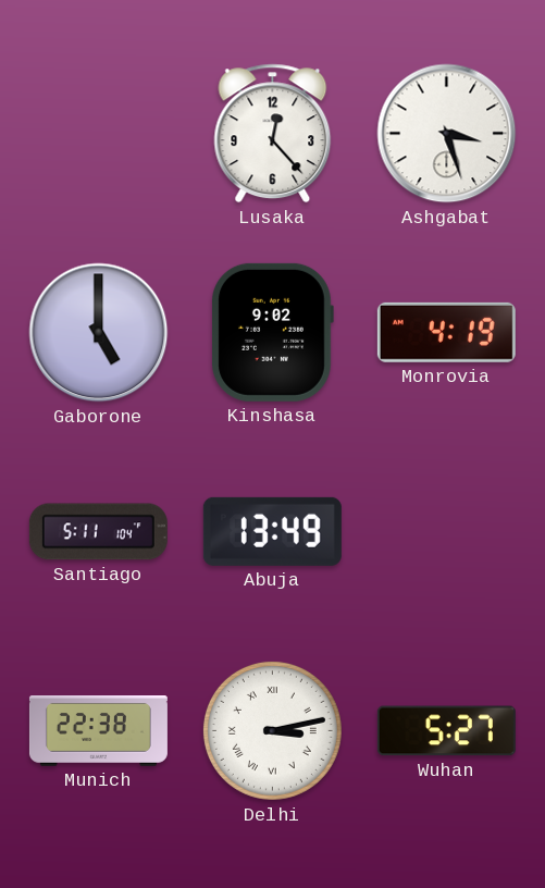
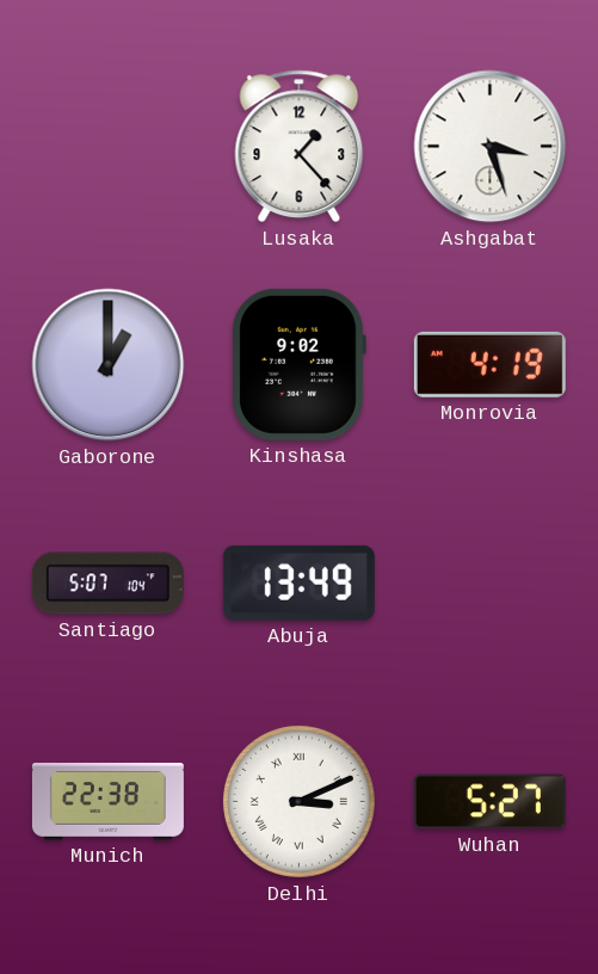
Lusaka: 12:23 -> 1:23
Gaborone: 5:00 -> 1:00
Santiago: 5:11 -> 5:07
Delhi: 3:13 -> 3:11
